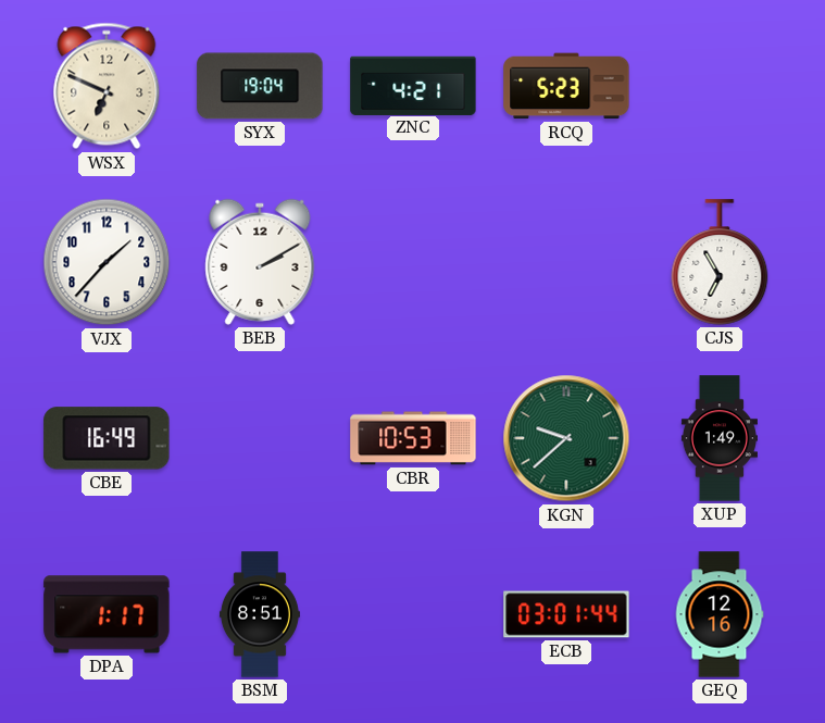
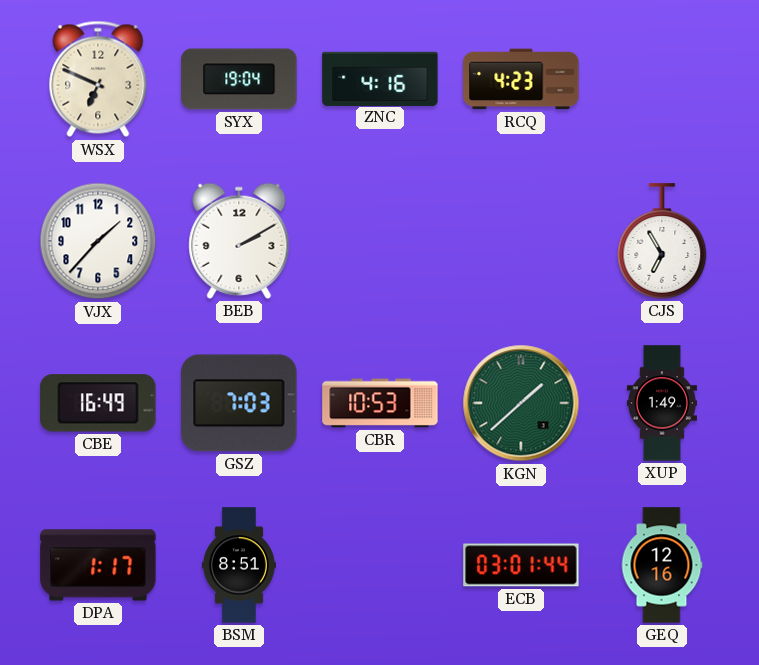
ZNC: 4:21 -> 4:16
RCQ: 5:23 -> 4:23
GSZ: none -> 7:03
KGN: 9:38 -> 1:38
